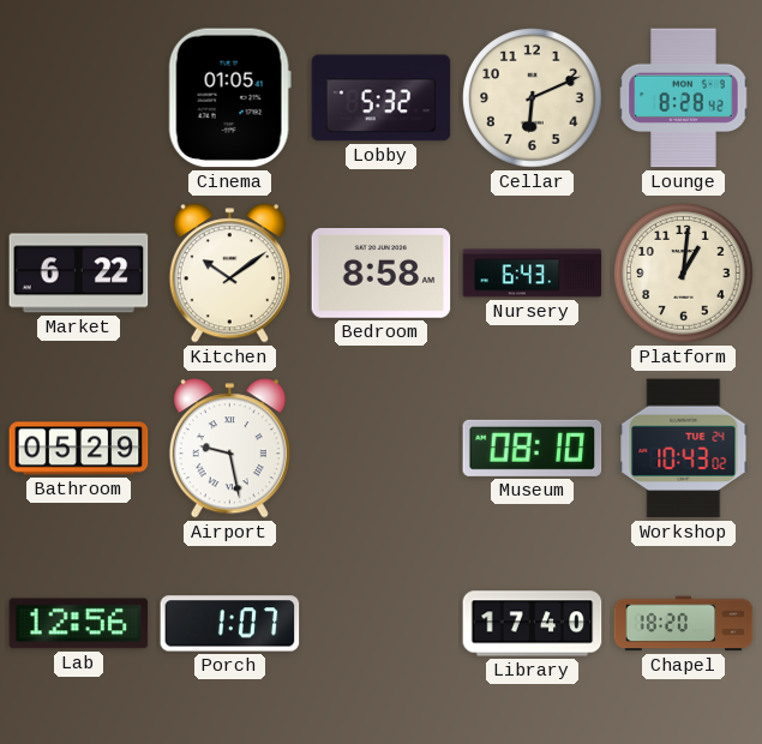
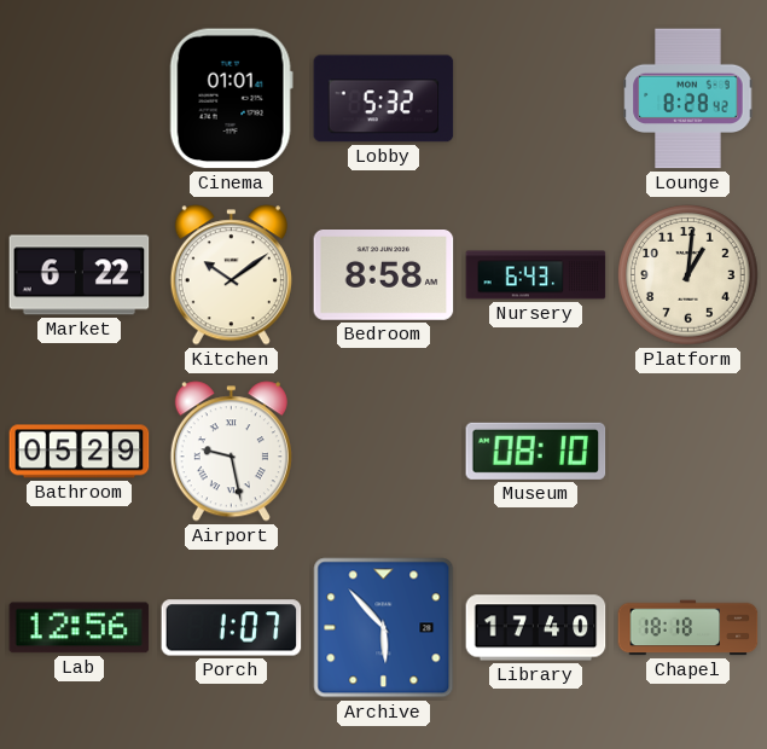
Cinema: 01:05 -> 01:01
Cellar: 6:11 -> none
Workshop: 10:43 -> none
Archive: none -> 5:53
Chapel: 18:20 -> 18:18
